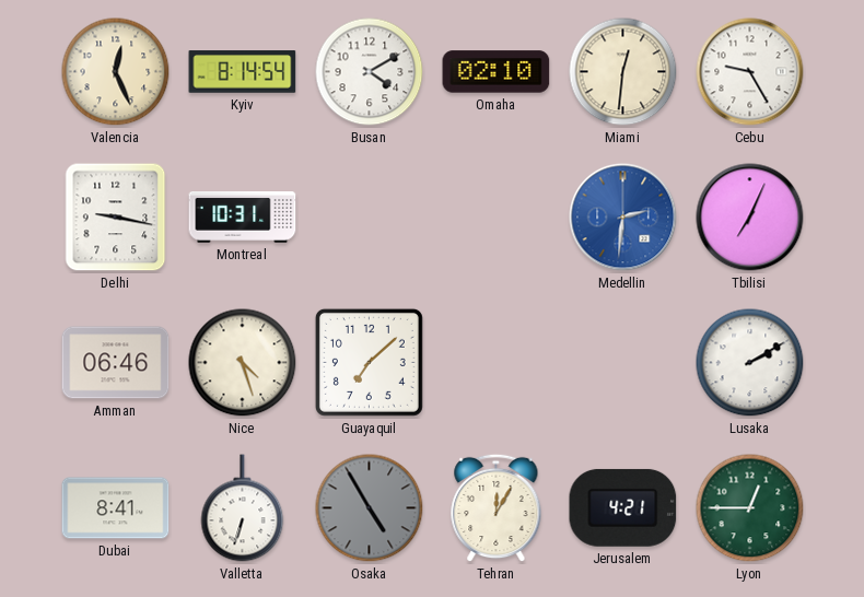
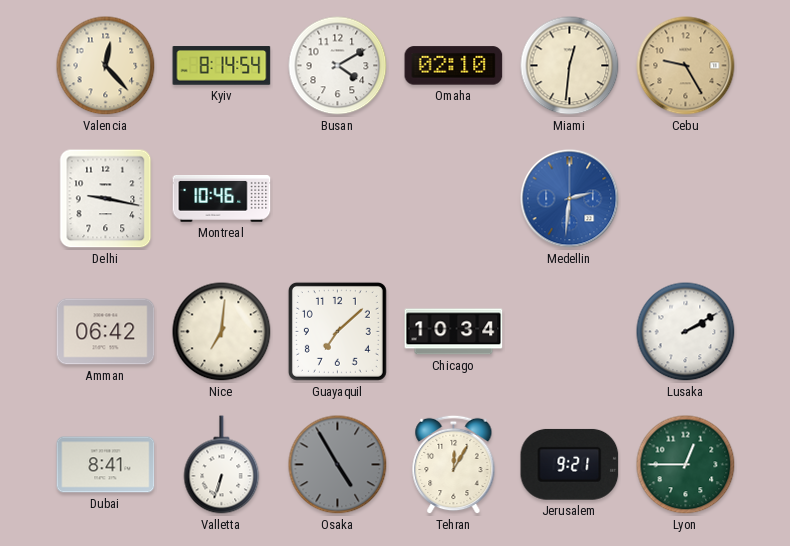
Valencia: 12:26 -> 12:23
Cebu dial: white -> champagne
Montreal: 10:31 -> 10:46
Tbilisi: 7:04 -> none
Amman: 06:46 -> 06:42
Nice: 4:27 -> 7:01
Chicago: none -> 10:34
Jerusalem: 4:21 -> 9:21
